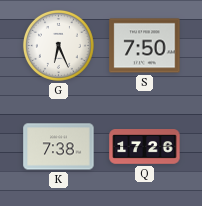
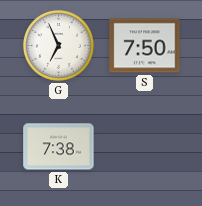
G: 6:26 -> 6:56
Q: 17:26 -> none
